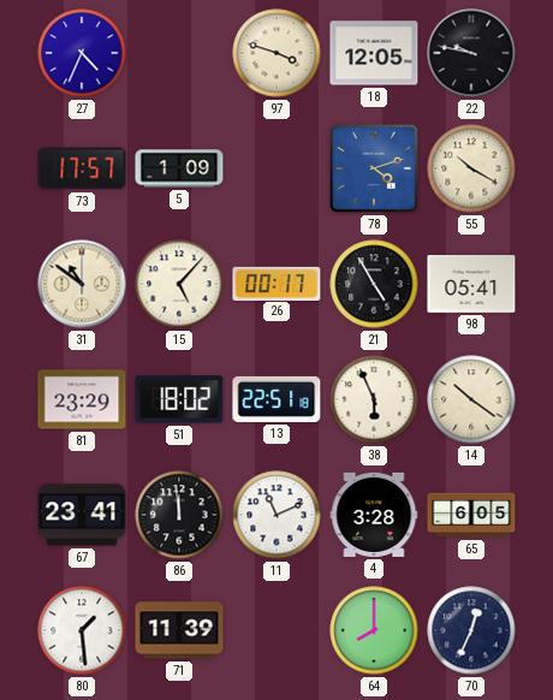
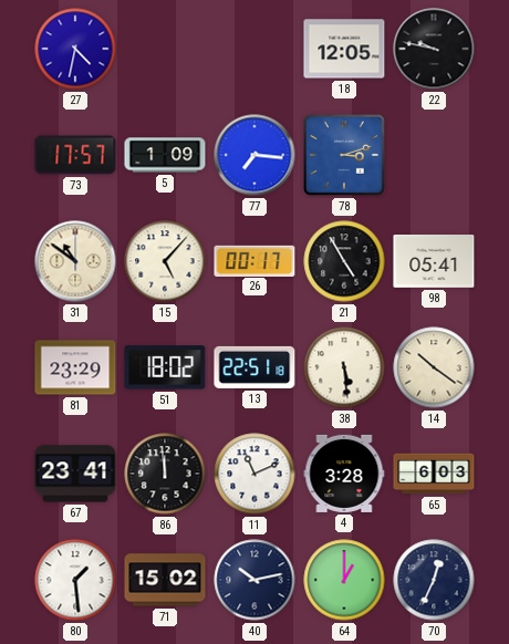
27: 4:34 -> 4:32
97: 3:48 -> none
77: none -> 7:16
78: 4:12 -> 3:12
55: 10:20 -> none
38: 5:56 -> 5:29
65: 6:05 -> 6:03
71: 11:39 -> 15:02
40: none -> 10:13
64: 8:00 -> 1:00
